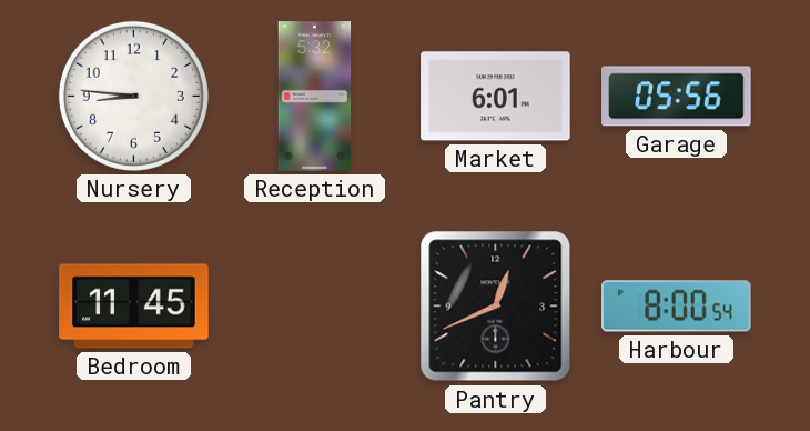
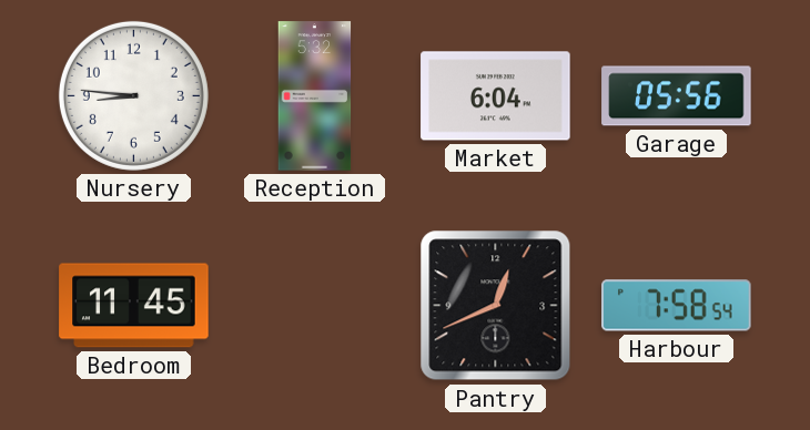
Market: 6:01 -> 6:04
Harbour: 8:00 -> 7:58
